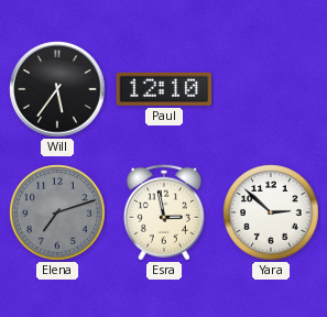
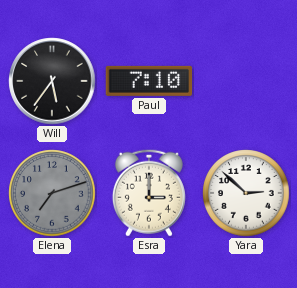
Paul: 12:10 -> 7:10
Esra: 2:58 -> 3:00
